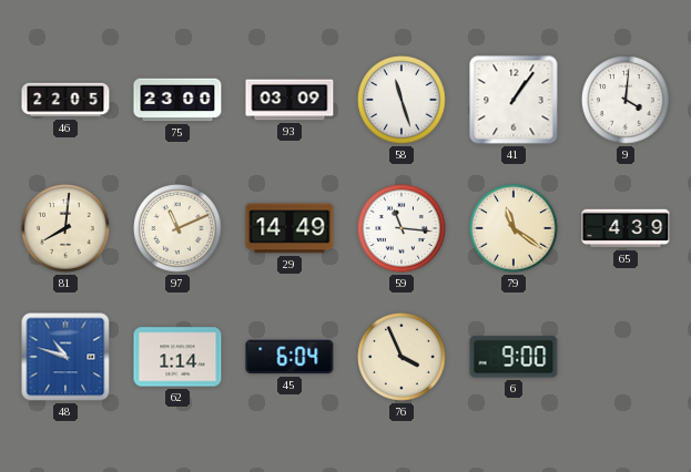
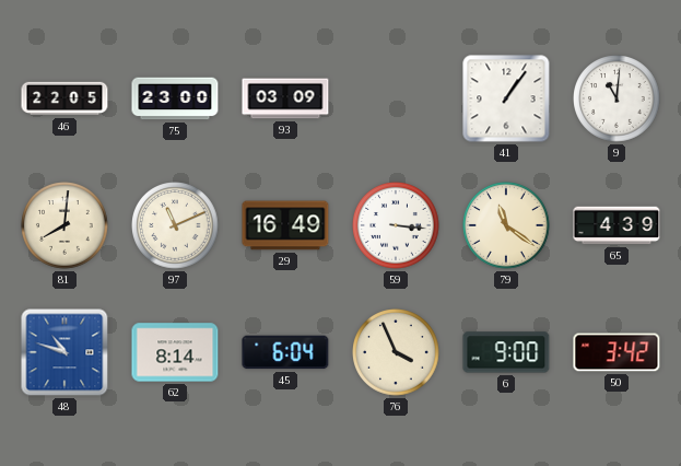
58: 11:27 -> none
9: 4:01 -> 11:01
29: 14:49 -> 16:49
59: 11:16 -> 3:16
62: 1:14 -> 8:14
50: none -> 3:42
